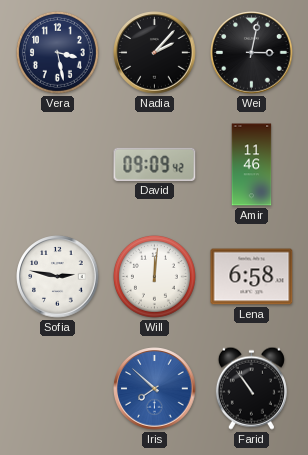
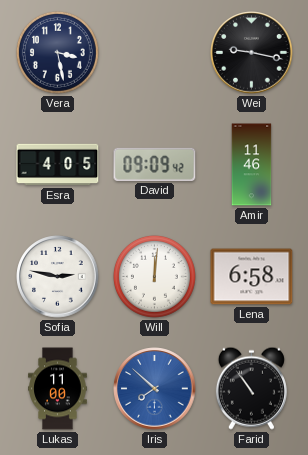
Nadia: 2:07 -> none
Wei: 3:02 -> 9:17
Esra: none -> 4:05
Lukas: none -> 11:00
